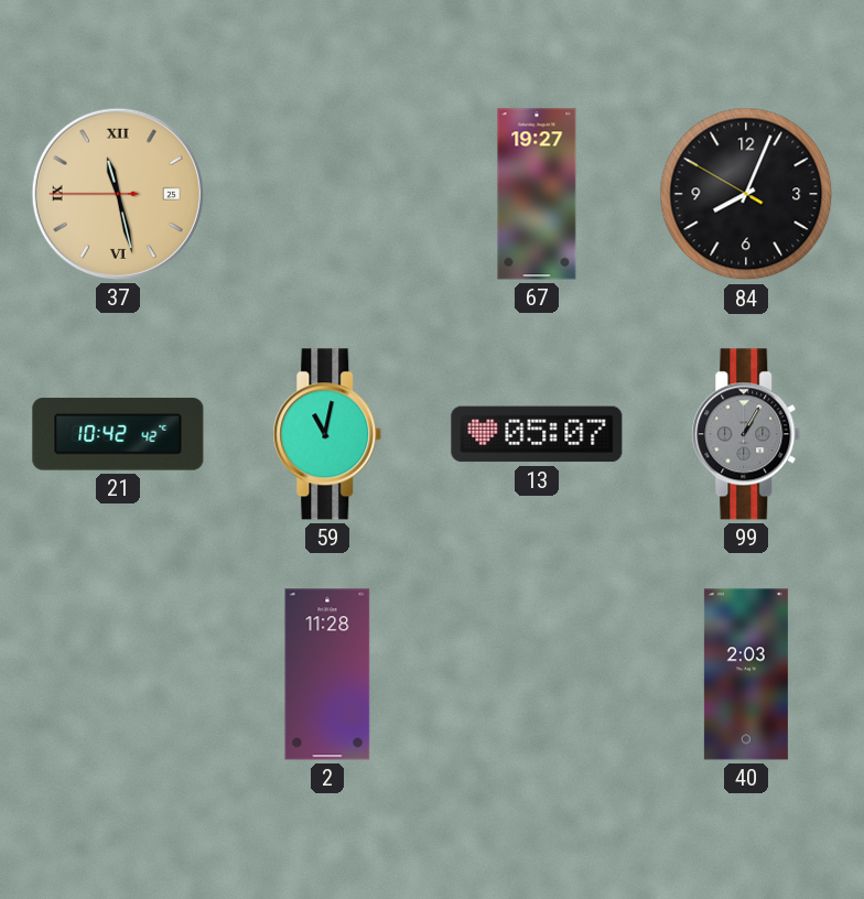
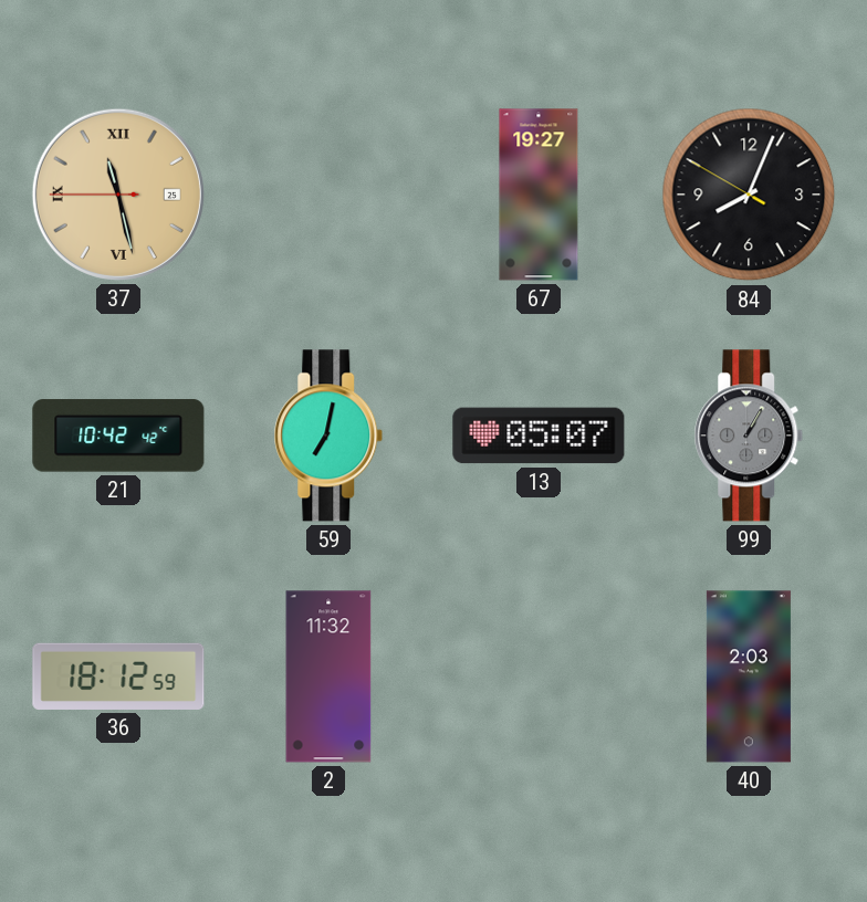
59: 11:02 -> 7:02
36: none -> 18:12
2: 11:28 -> 11:32
